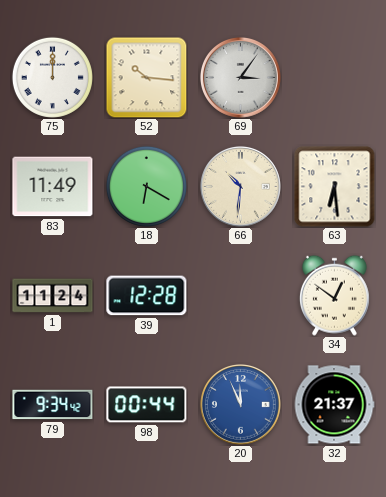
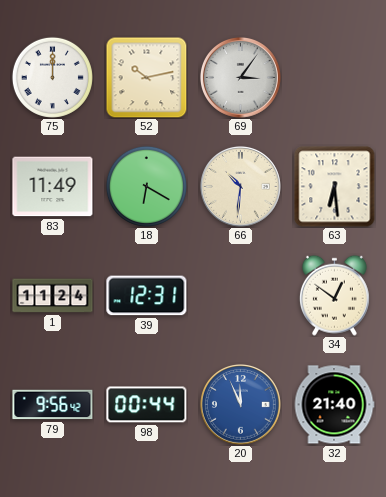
52: 10:16 -> 10:13
39: 12:28 -> 12:31
79: 9:34 -> 9:56
32: 21:37 -> 21:40
